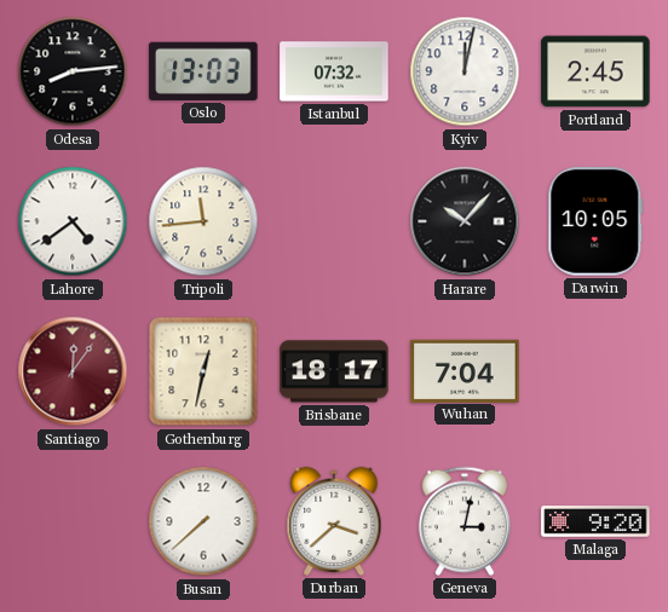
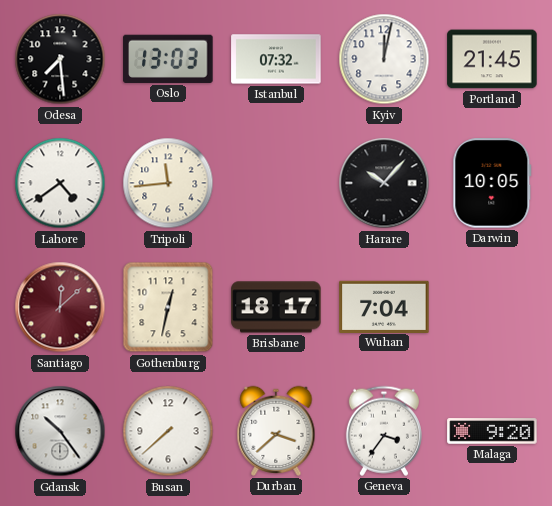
Odesa: 8:14 -> 7:29
Portland: 2:45 -> 21:45
Santiago: 12:06 -> 12:08
Gdansk: none -> 10:24
Geneva: 3:02 -> 3:36
